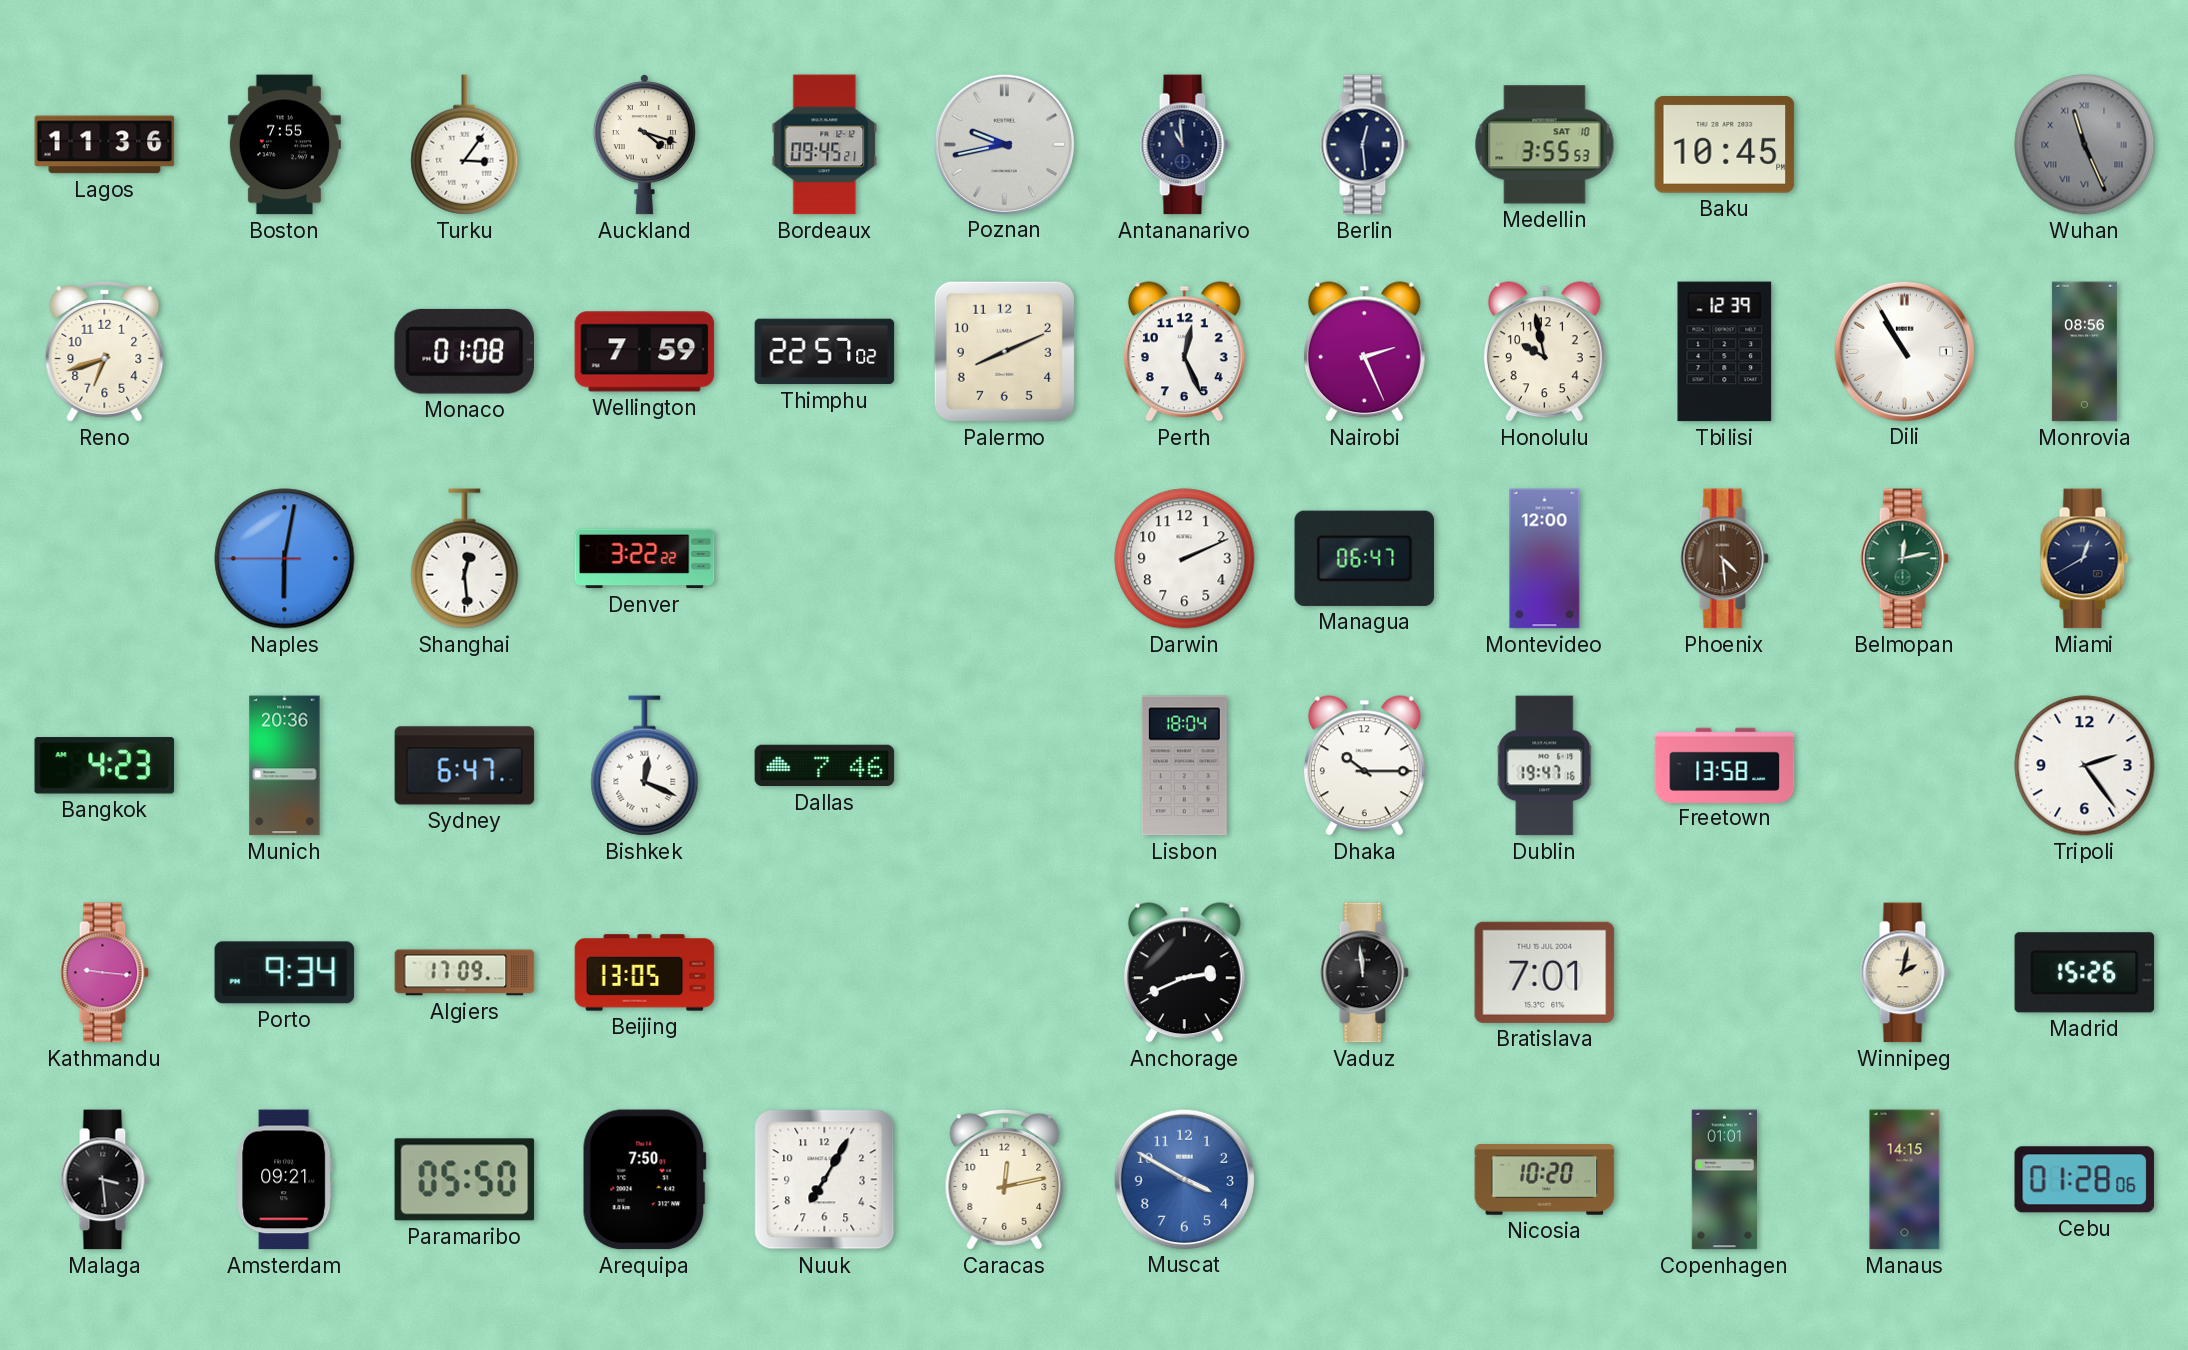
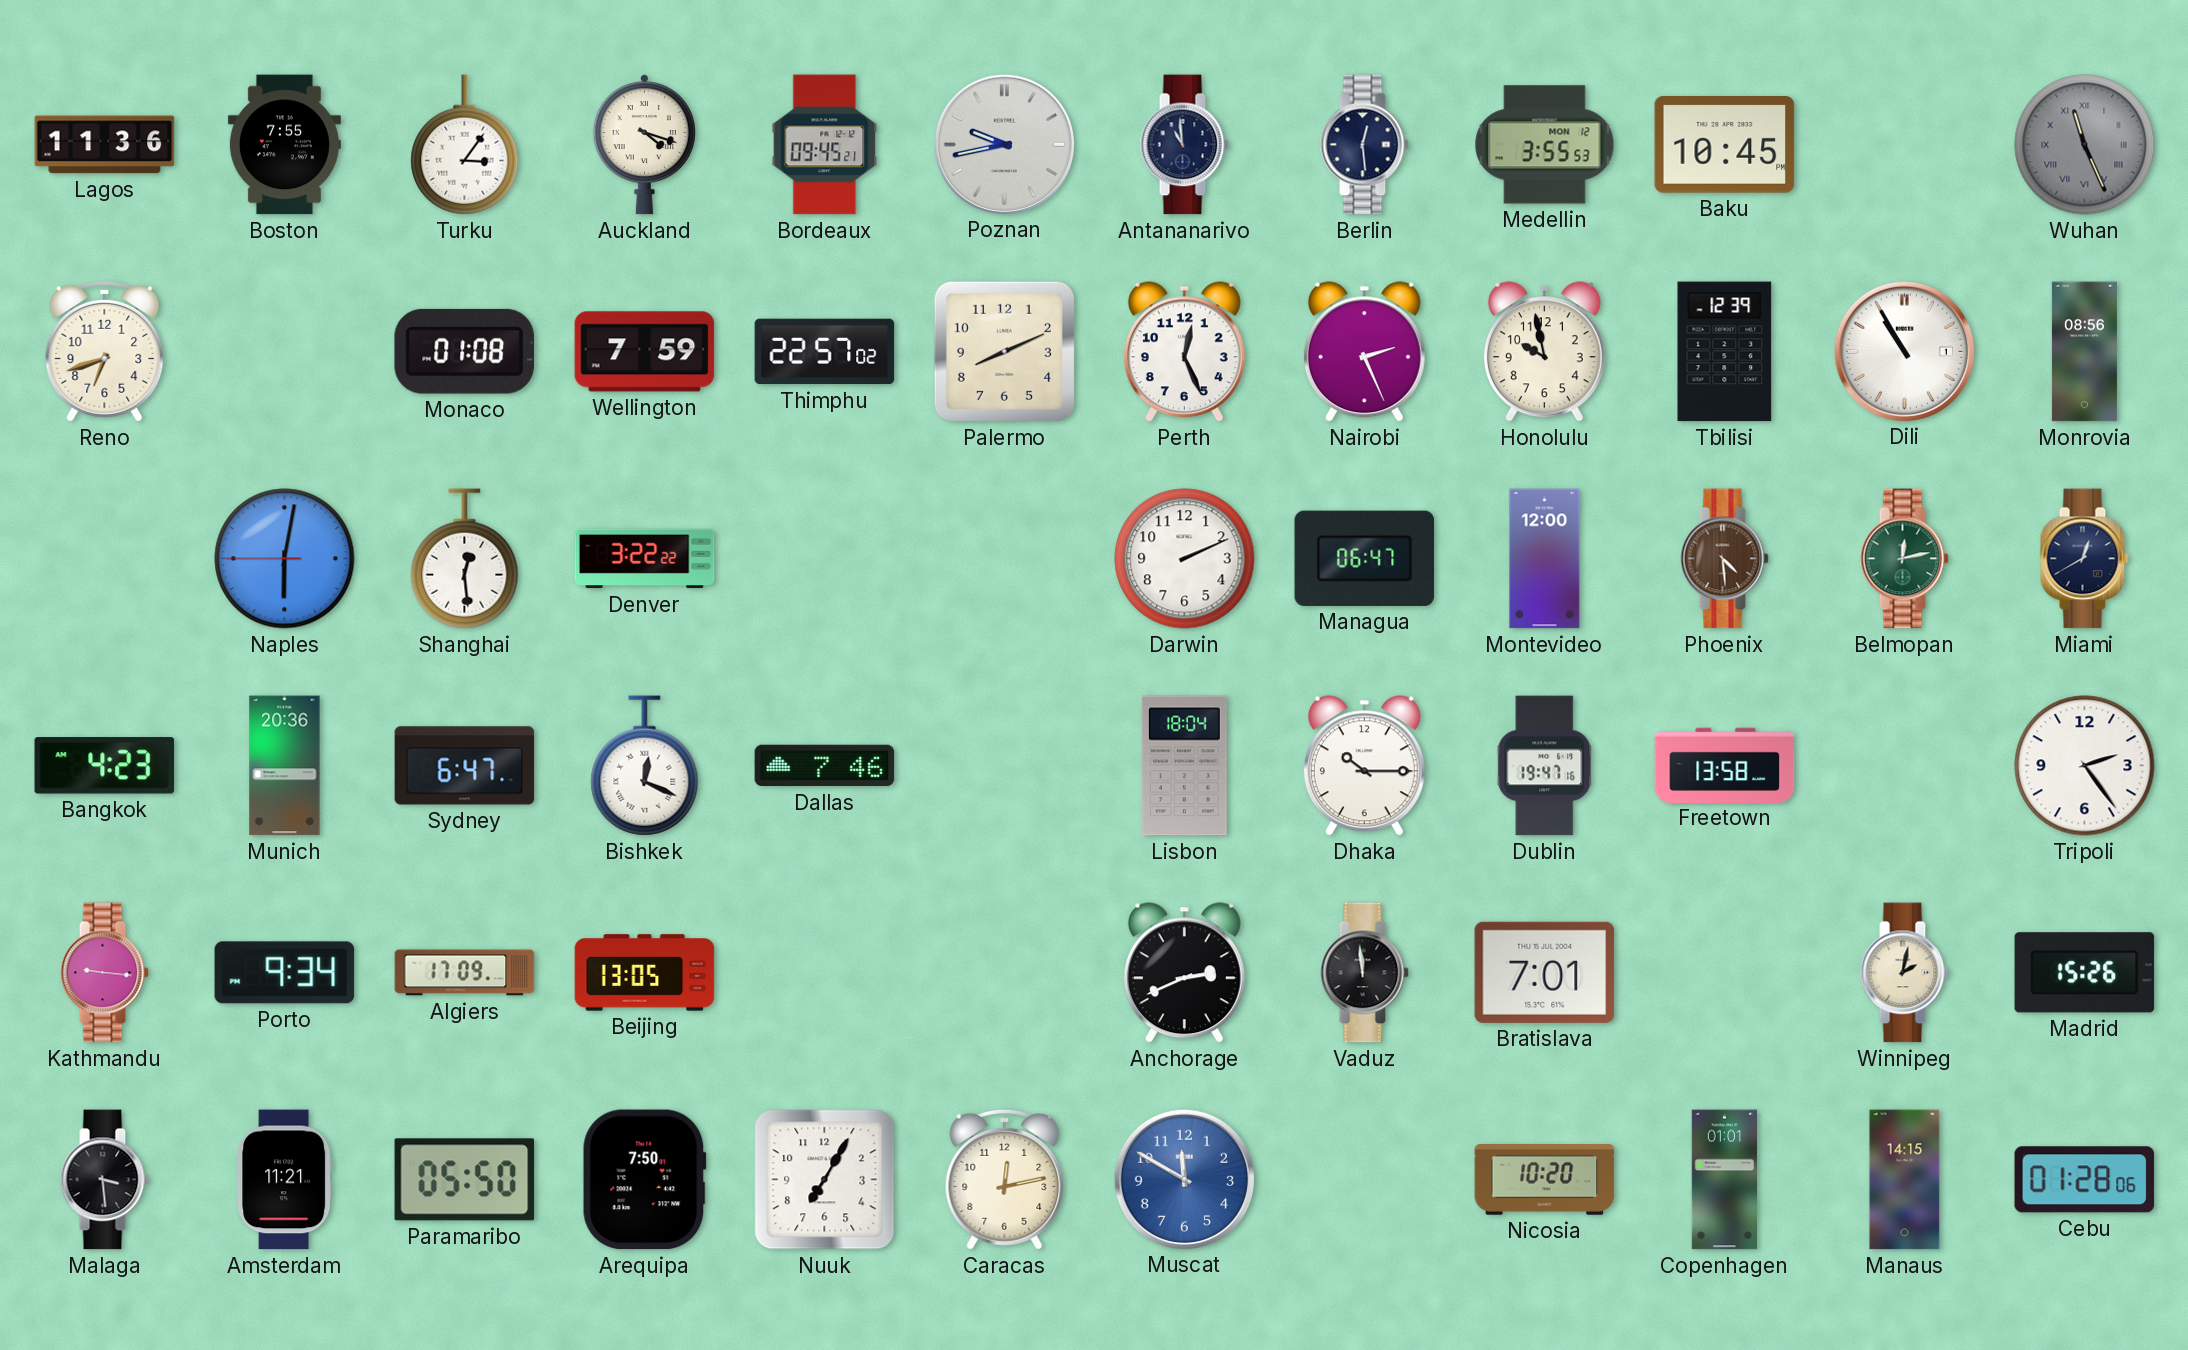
Medellin date: SAT 10 -> MON 12
Amsterdam: 09:21 -> 11:21
Muscat: 3:50 -> 11:50
